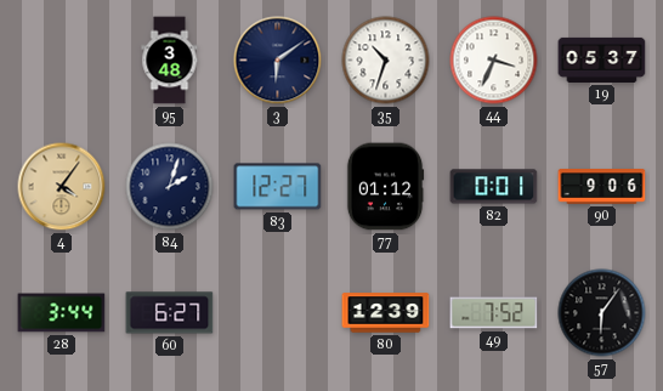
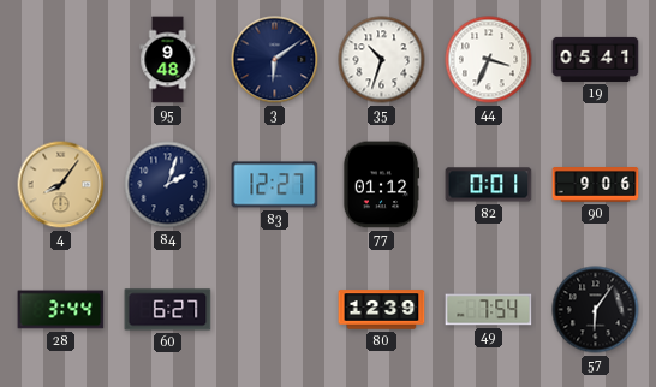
95: 3:48 -> 9:48
19: 05:37 -> 05:41
4: 4:06 -> 8:06
49: 7:52 -> 7:54
